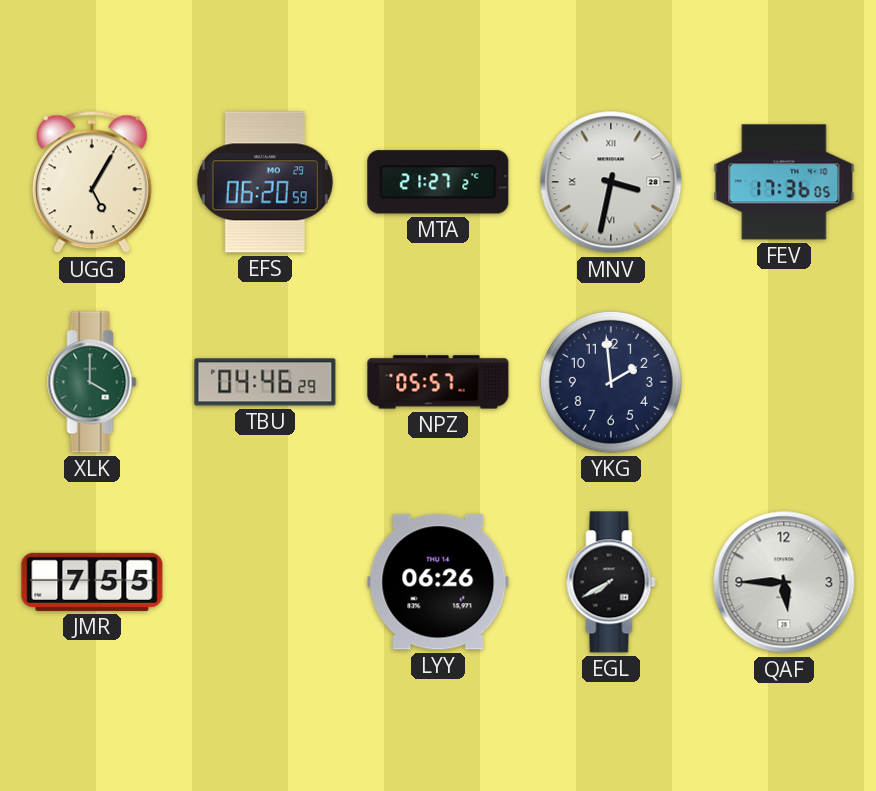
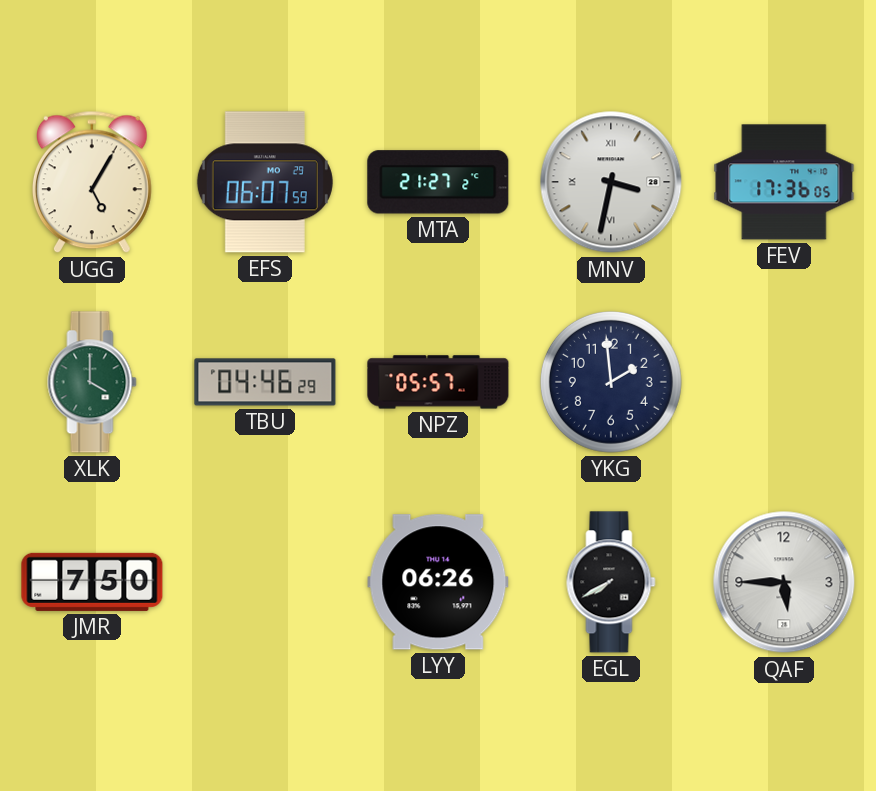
EFS: 06:20 -> 06:07
JMR: 7:55 -> 7:50
